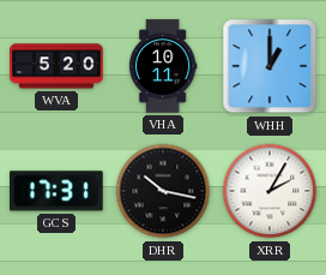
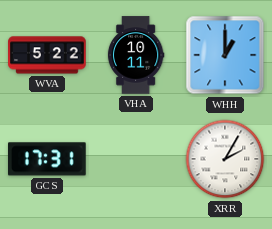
WVA: 5:20 -> 5:22
DHR: 10:17 -> none
